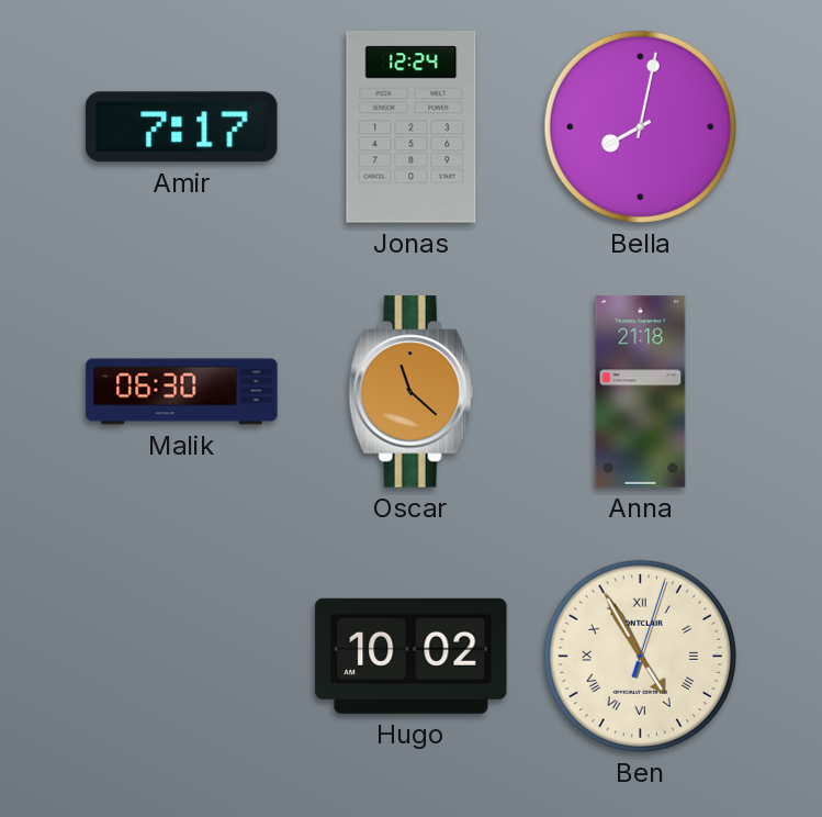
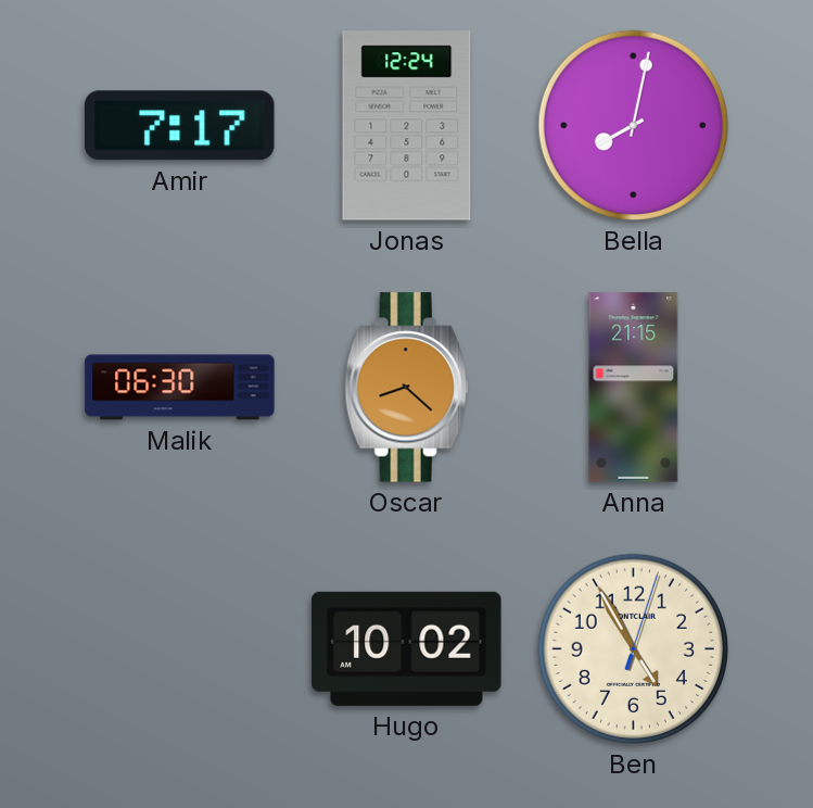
Oscar: 11:22 -> 8:22
Anna: 21:18 -> 21:15
Ben numerals: Roman -> Arabic
